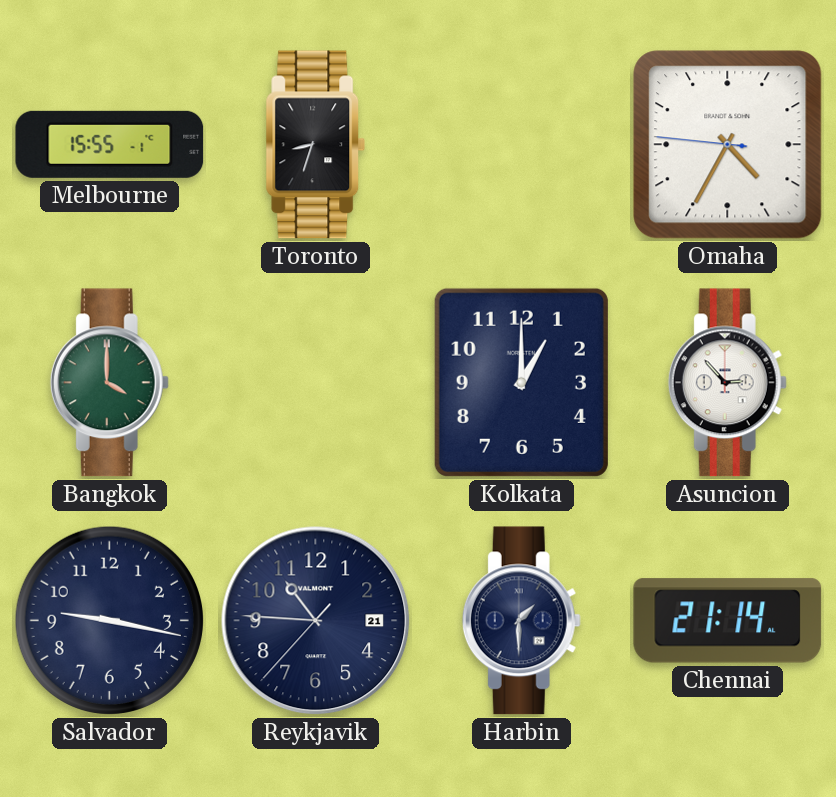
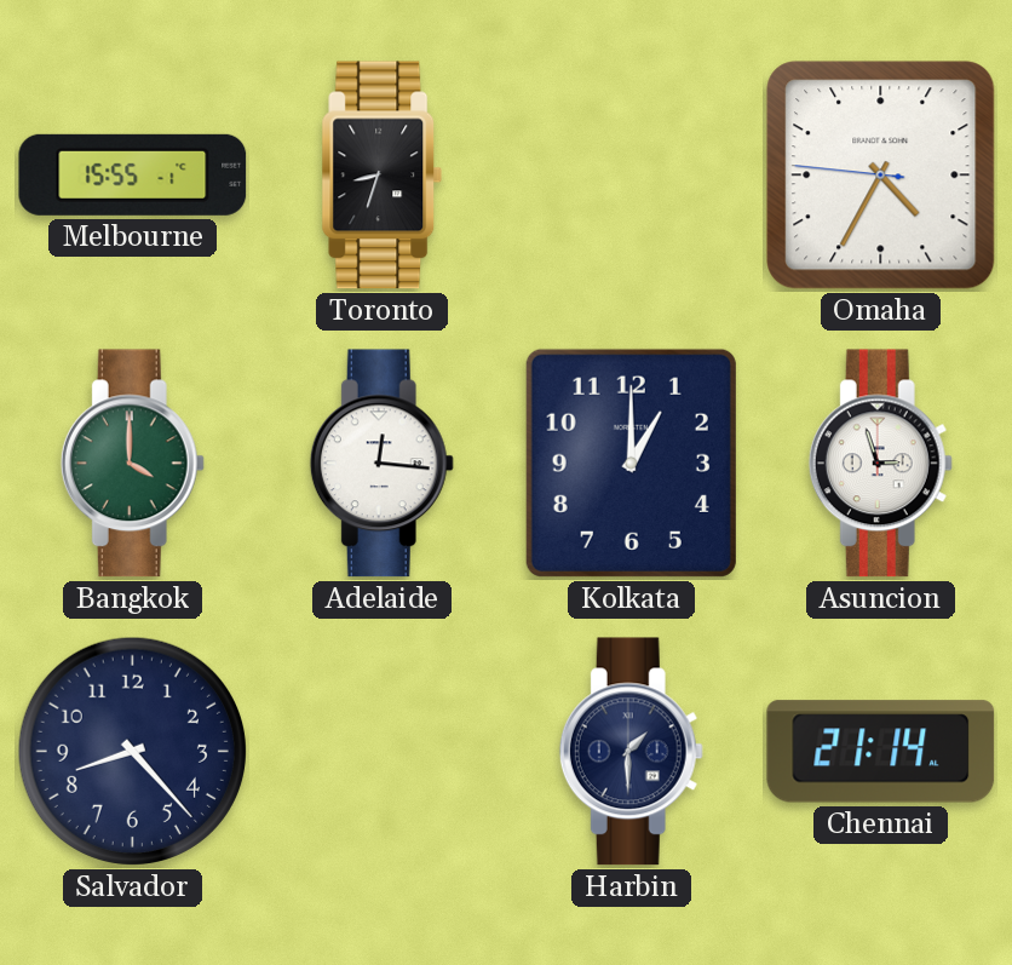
Adelaide: none -> 12:16
Asuncion: 2:53 -> 2:57
Salvador: 9:17 -> 8:23
Reykjavik: 10:45 -> none
